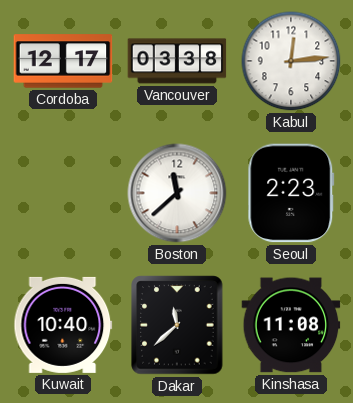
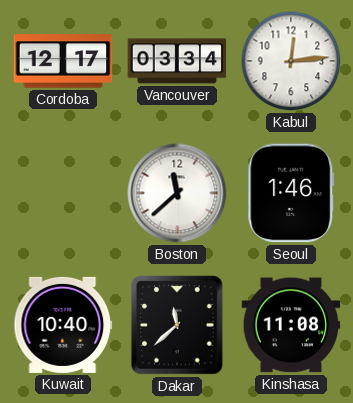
Vancouver: 03:38 -> 03:34
Seoul: 2:23 -> 1:46
